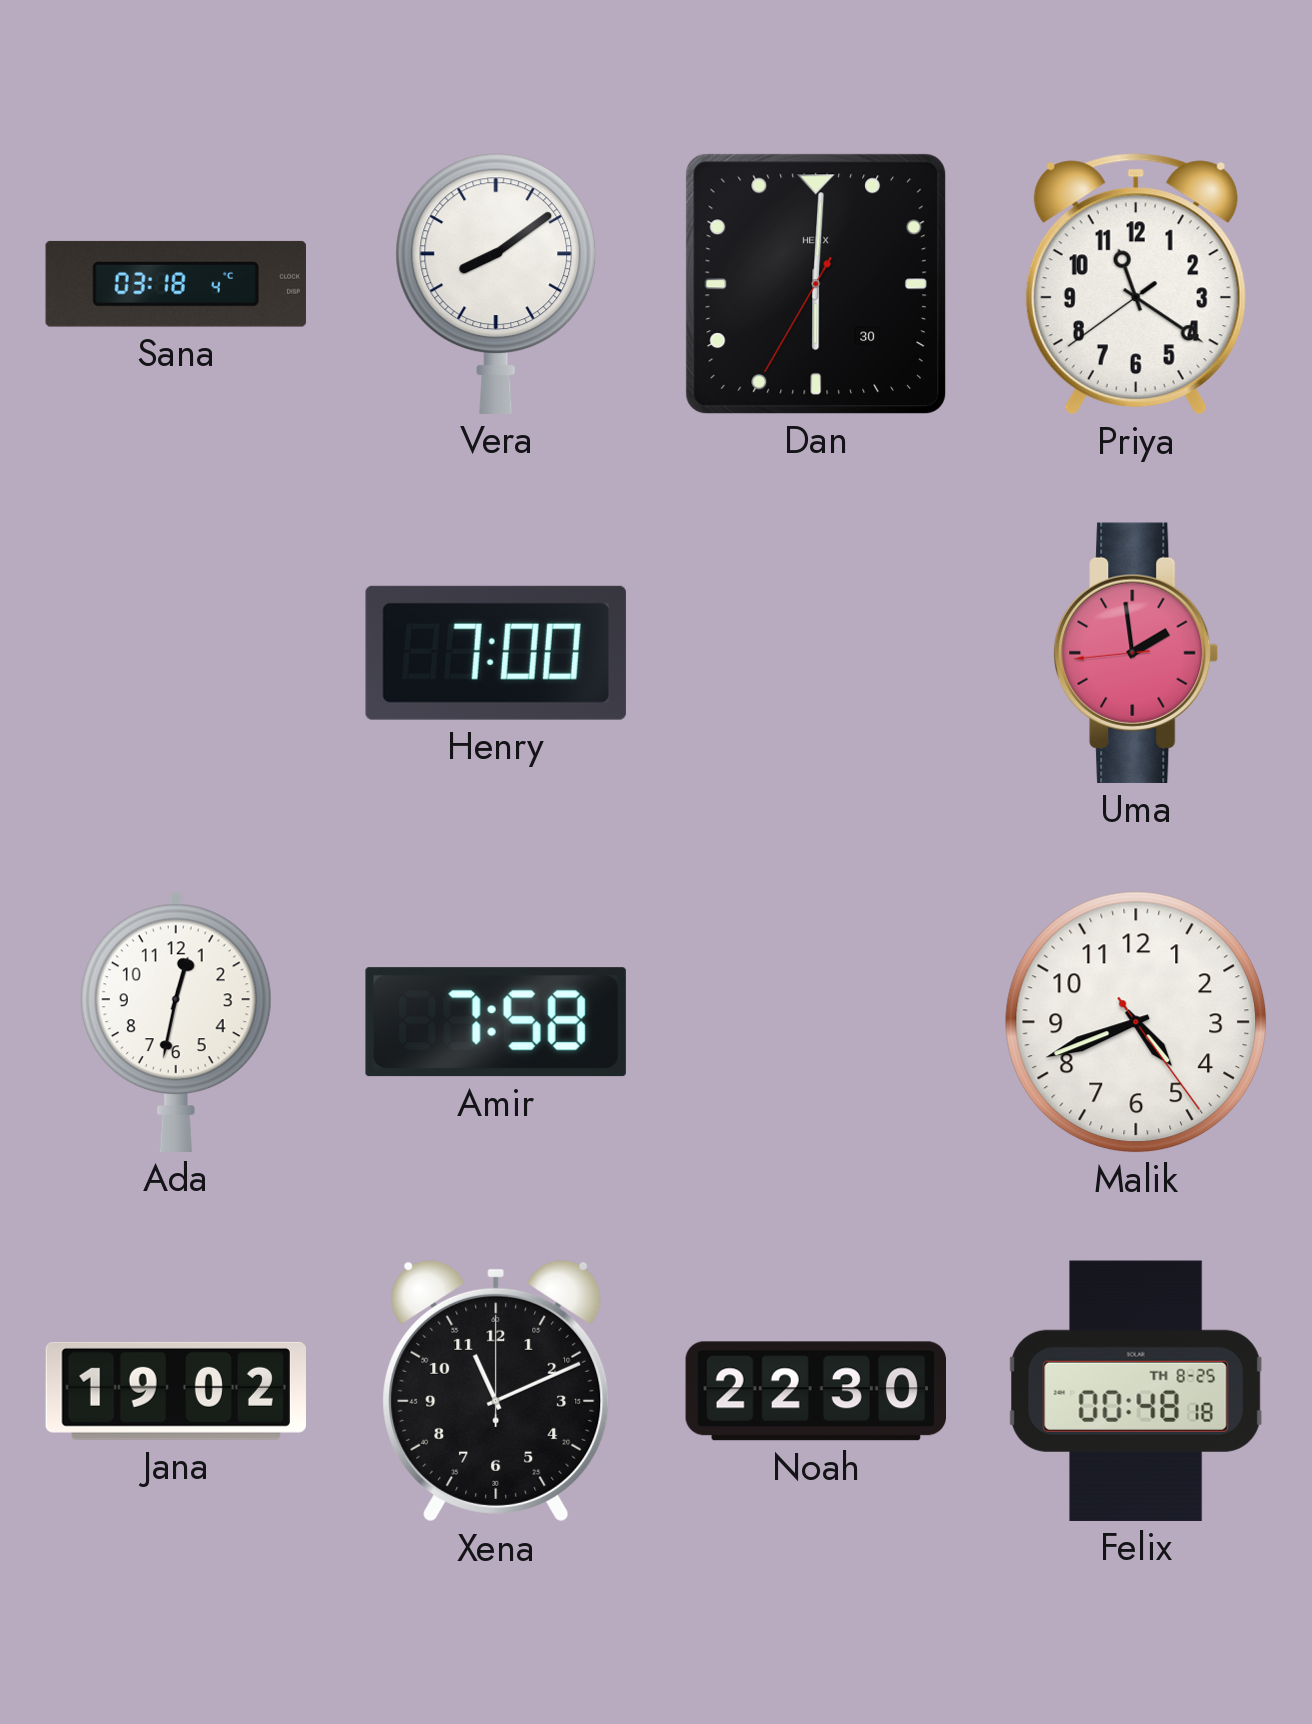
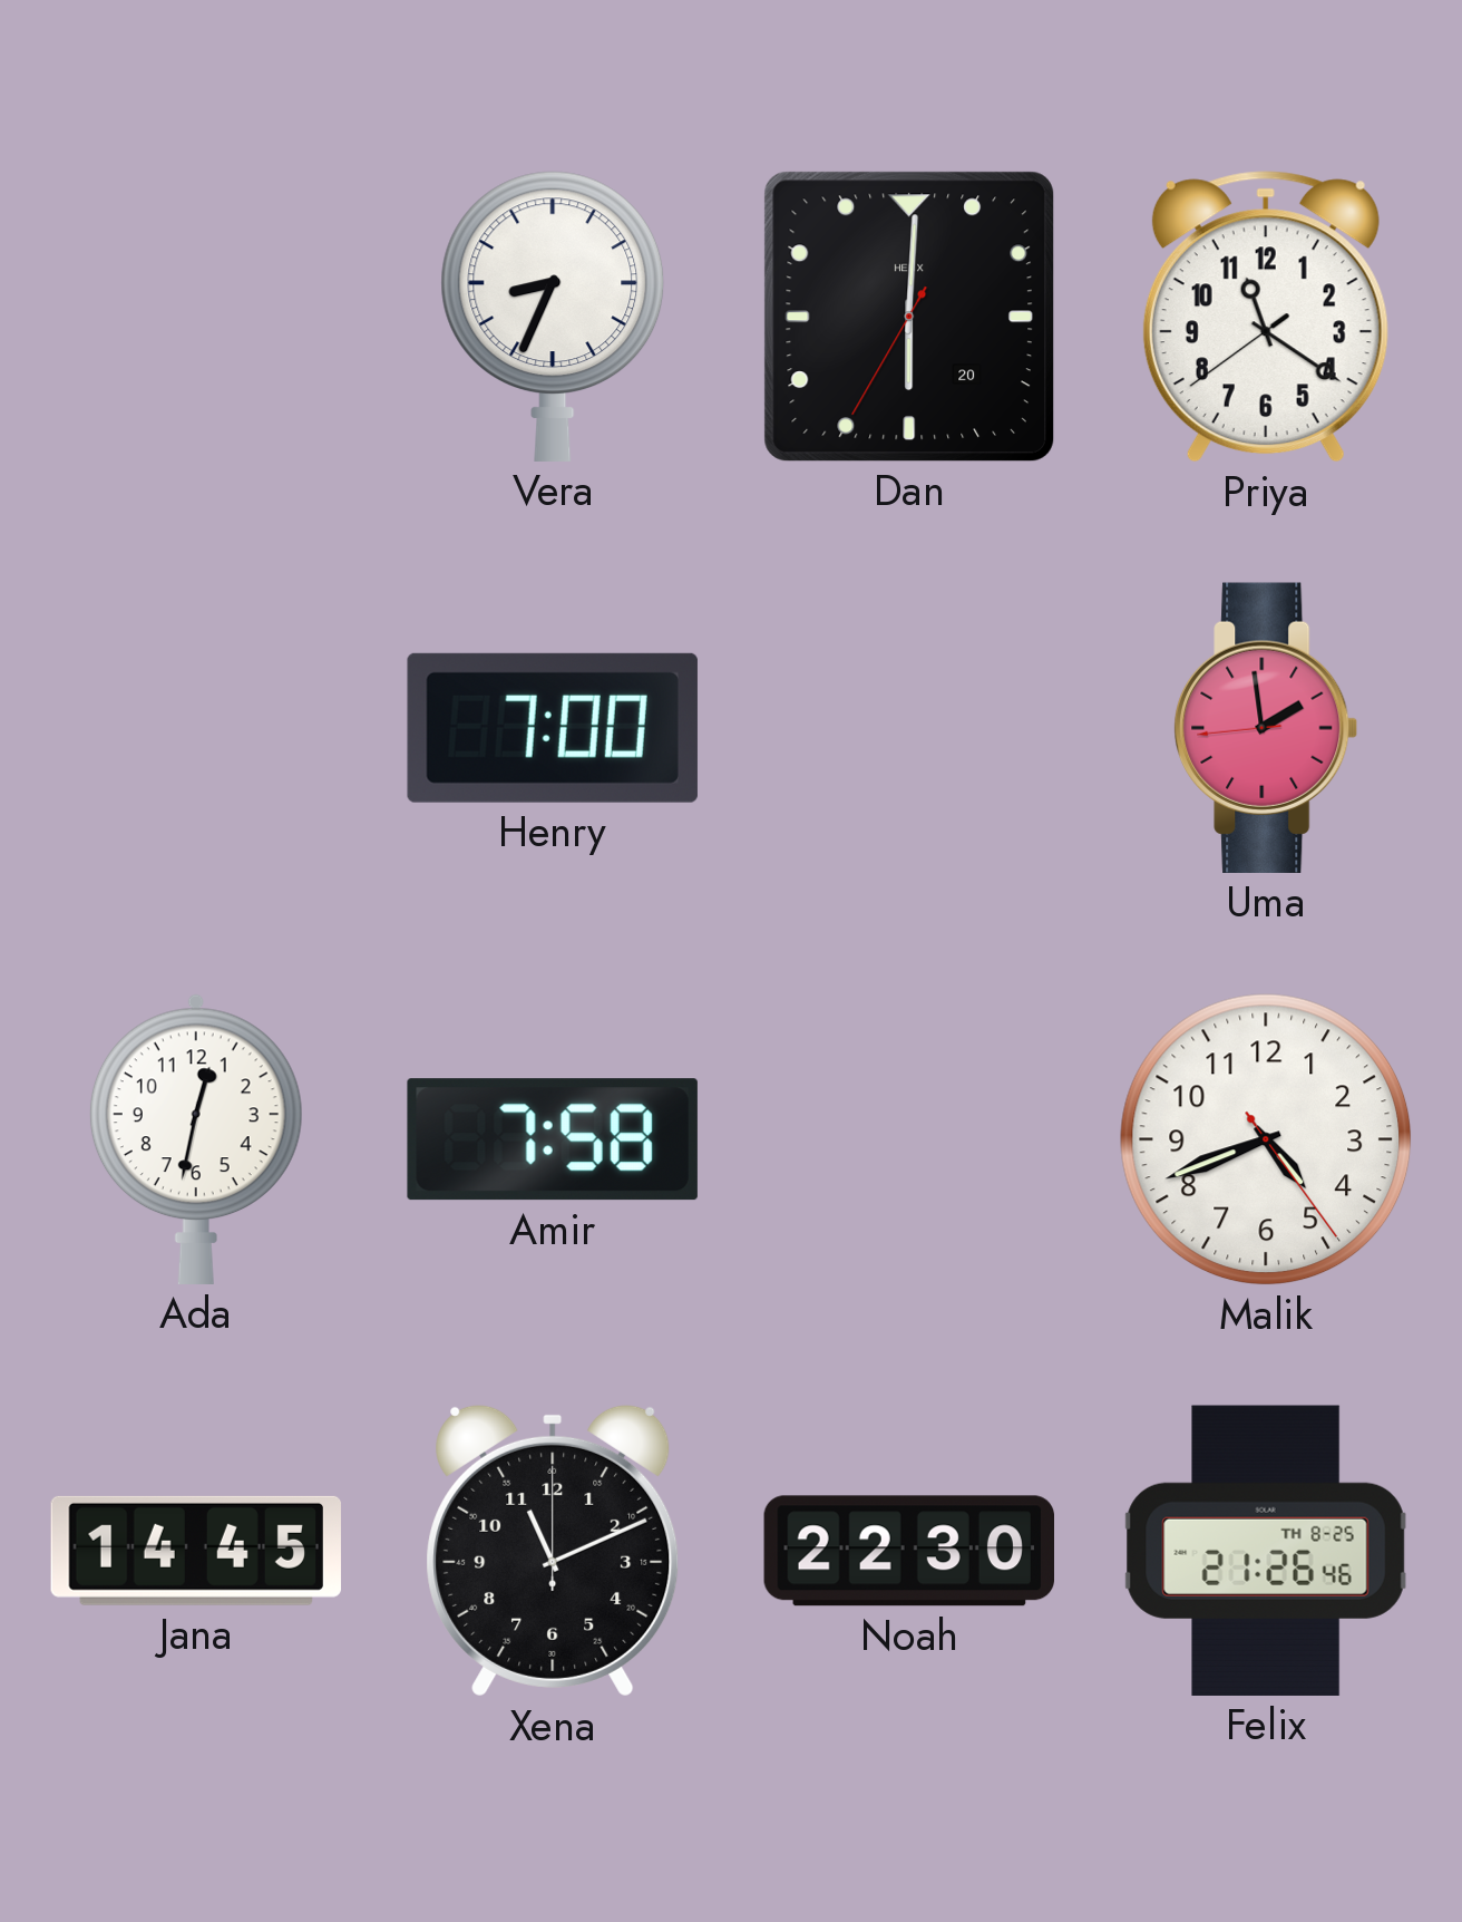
Sana: 03:18 -> none
Vera: 8:09 -> 8:34
Dan date: 30 -> 20
Jana: 19:02 -> 14:45
Felix: 00:48 -> 21:26
